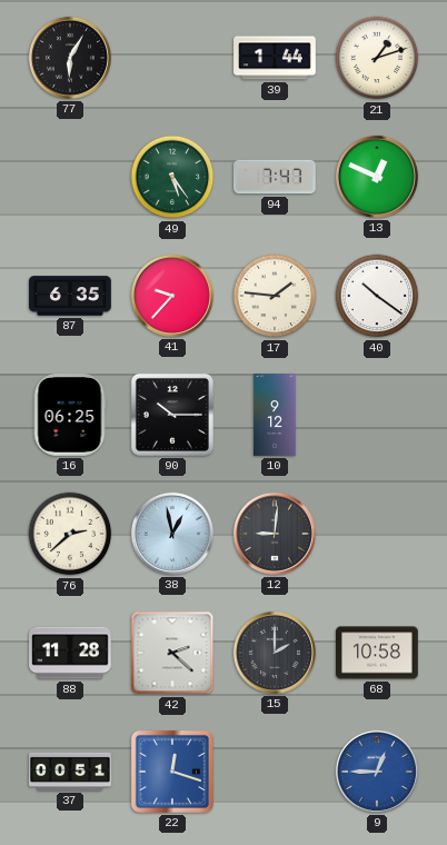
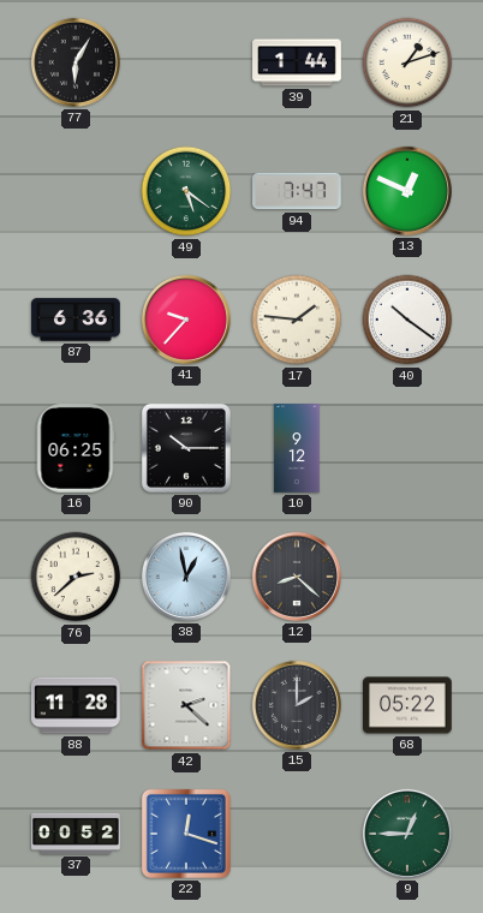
49: 5:24 -> 5:21
87: 6:35 -> 6:36
12: 9:01 -> 8:22
68: 10:58 -> 05:22
37: 00:51 -> 00:52
9 dial: blue -> green
